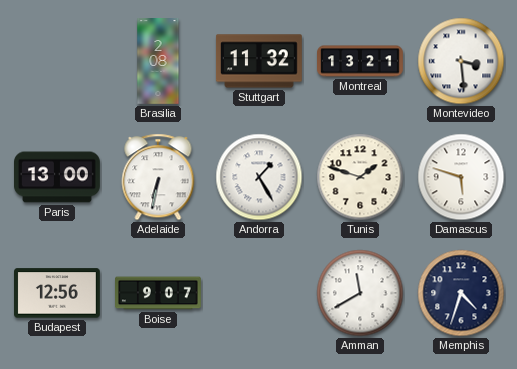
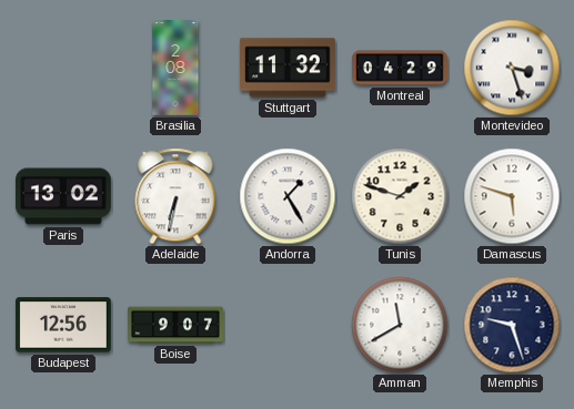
Montreal: 13:21 -> 04:29
Montevideo: 3:29 -> 3:27
Paris: 13:00 -> 13:02
Memphis: 4:33 -> 9:27
